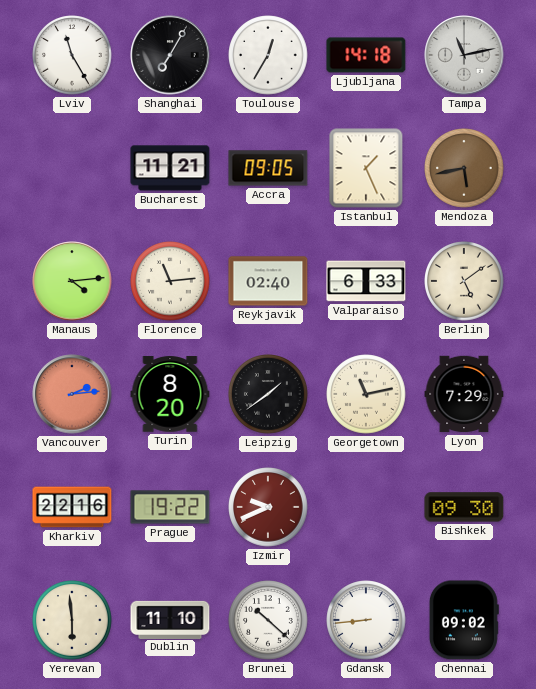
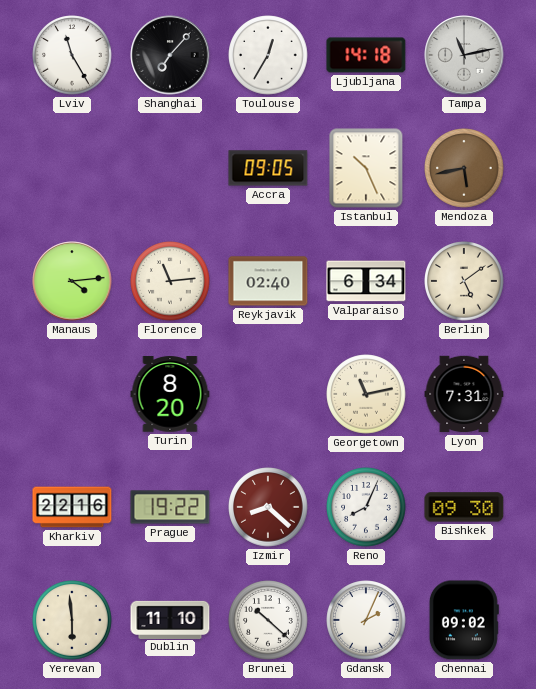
Shanghai: 7:05 -> 7:07
Bucharest: 11:21 -> none
Istanbul: 1:26 -> 10:26
Valparaiso: 6:33 -> 6:34
Vancouver: 2:14 -> none
Leipzig: 1:39 -> none
Lyon: 7:29 -> 7:31
Izmir: 9:41 -> 8:22
Reno: none -> 8:04
Gdansk: 8:44 -> 2:04
